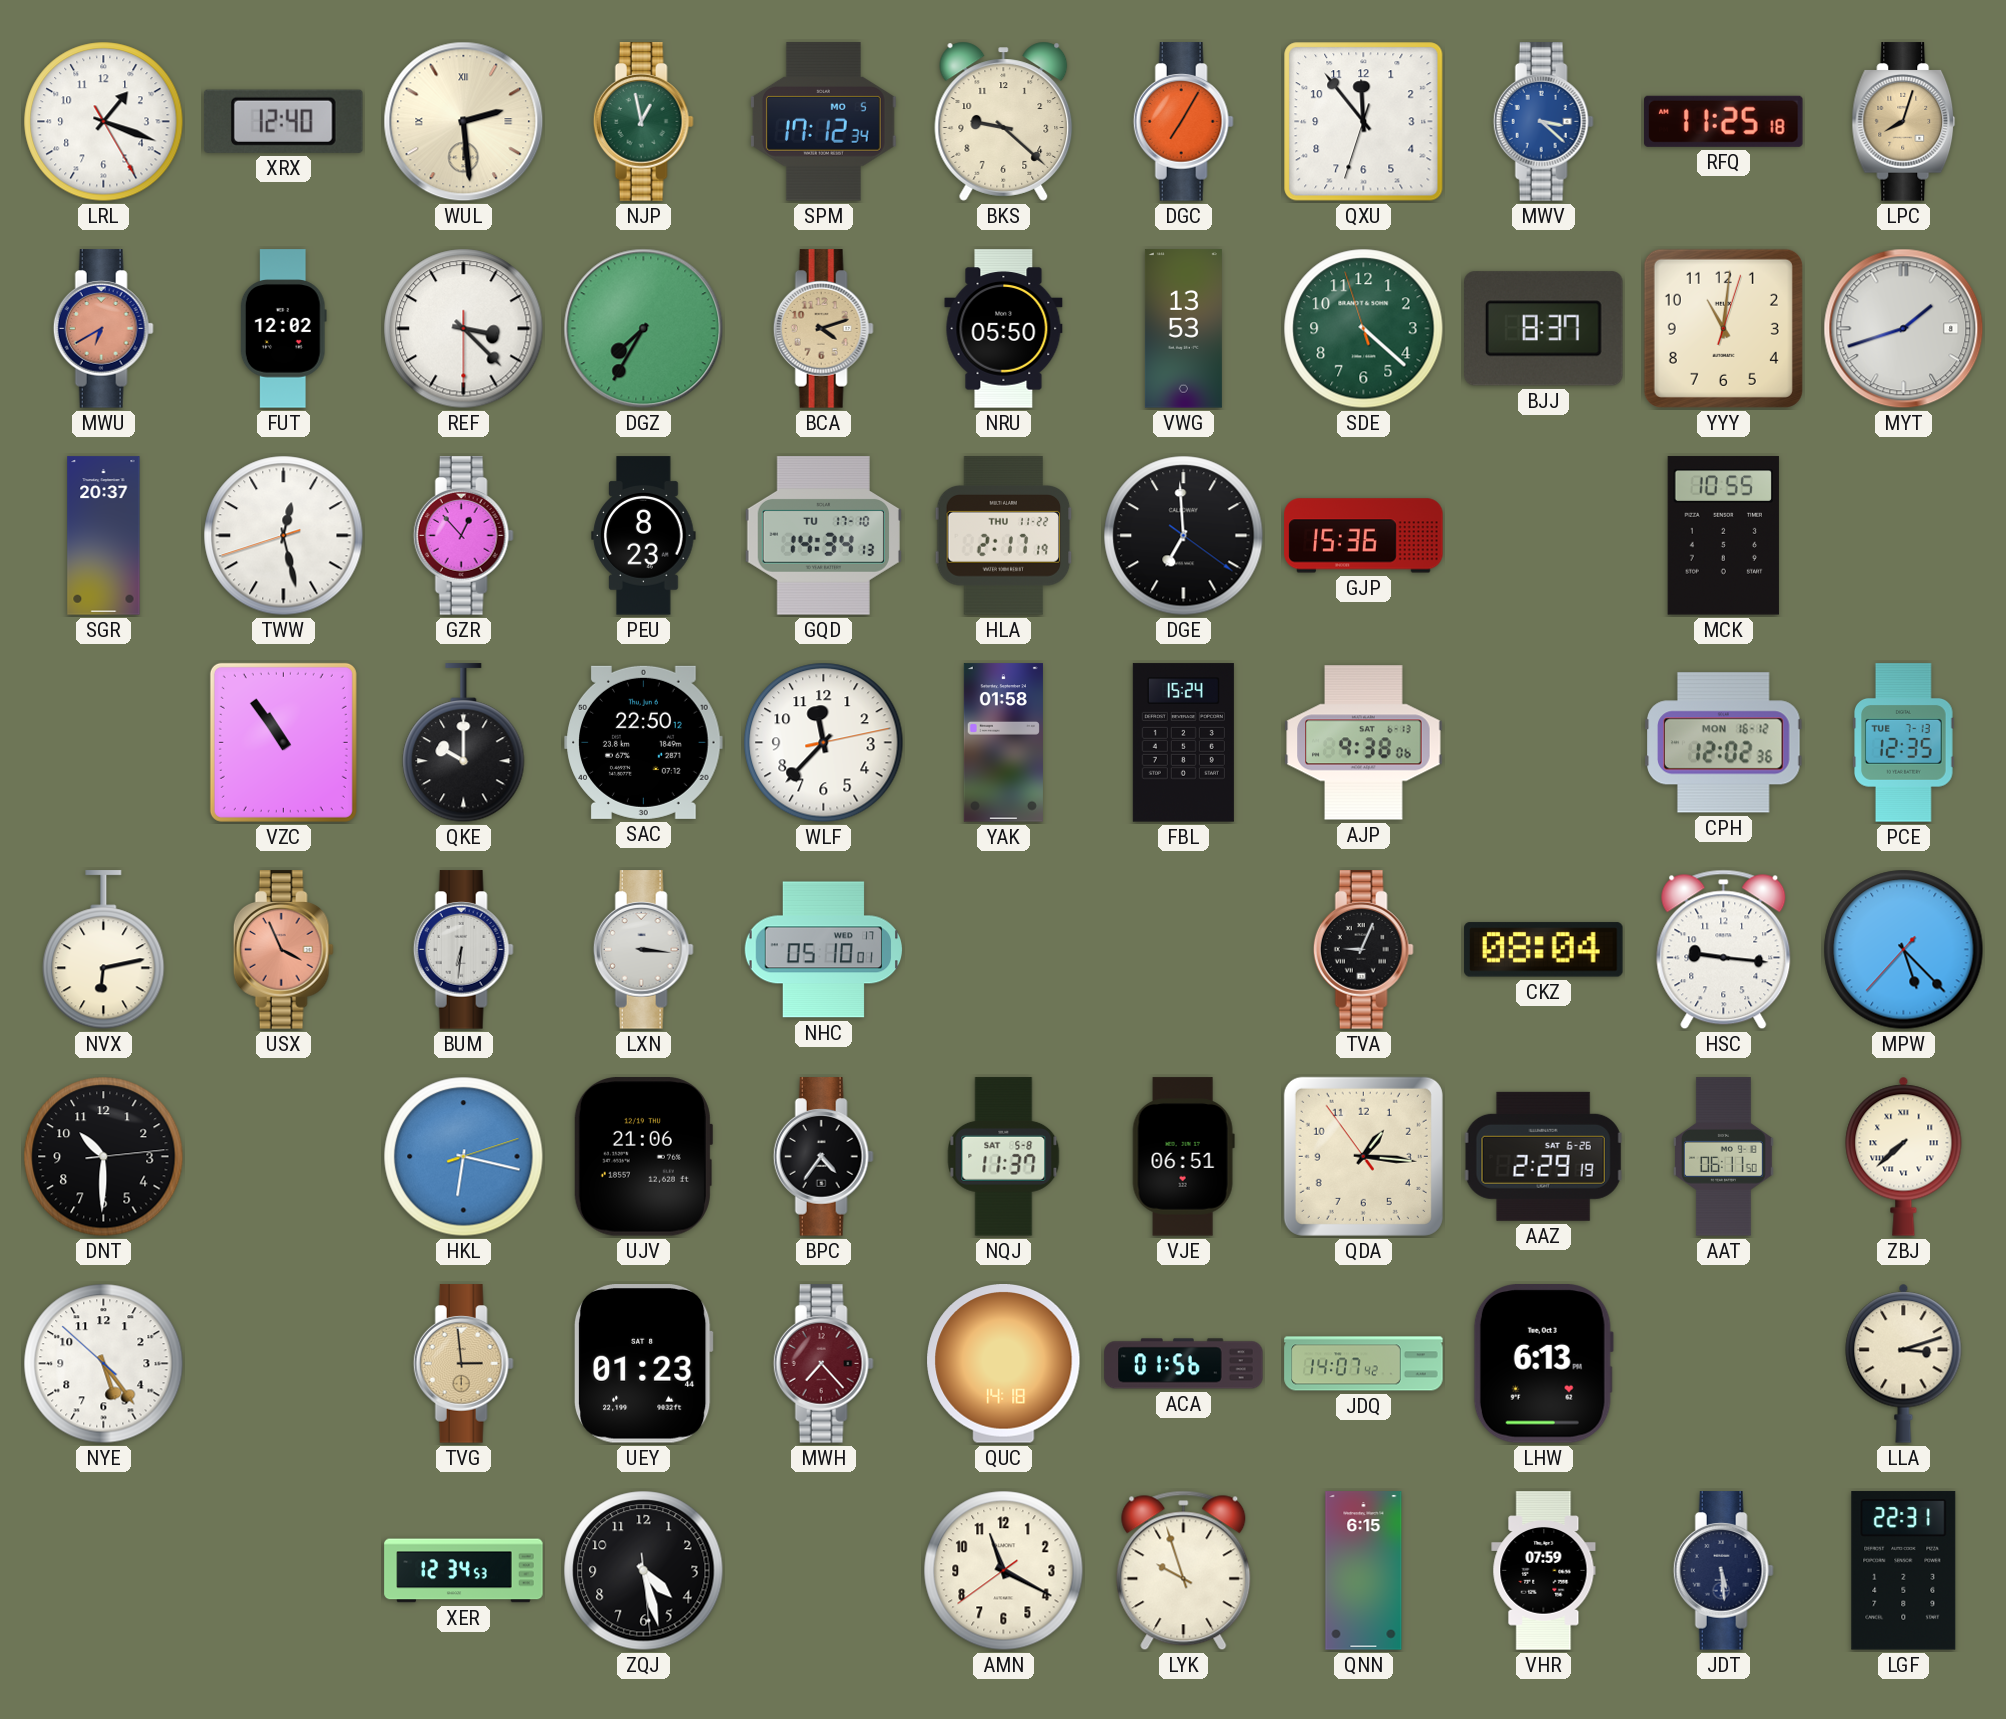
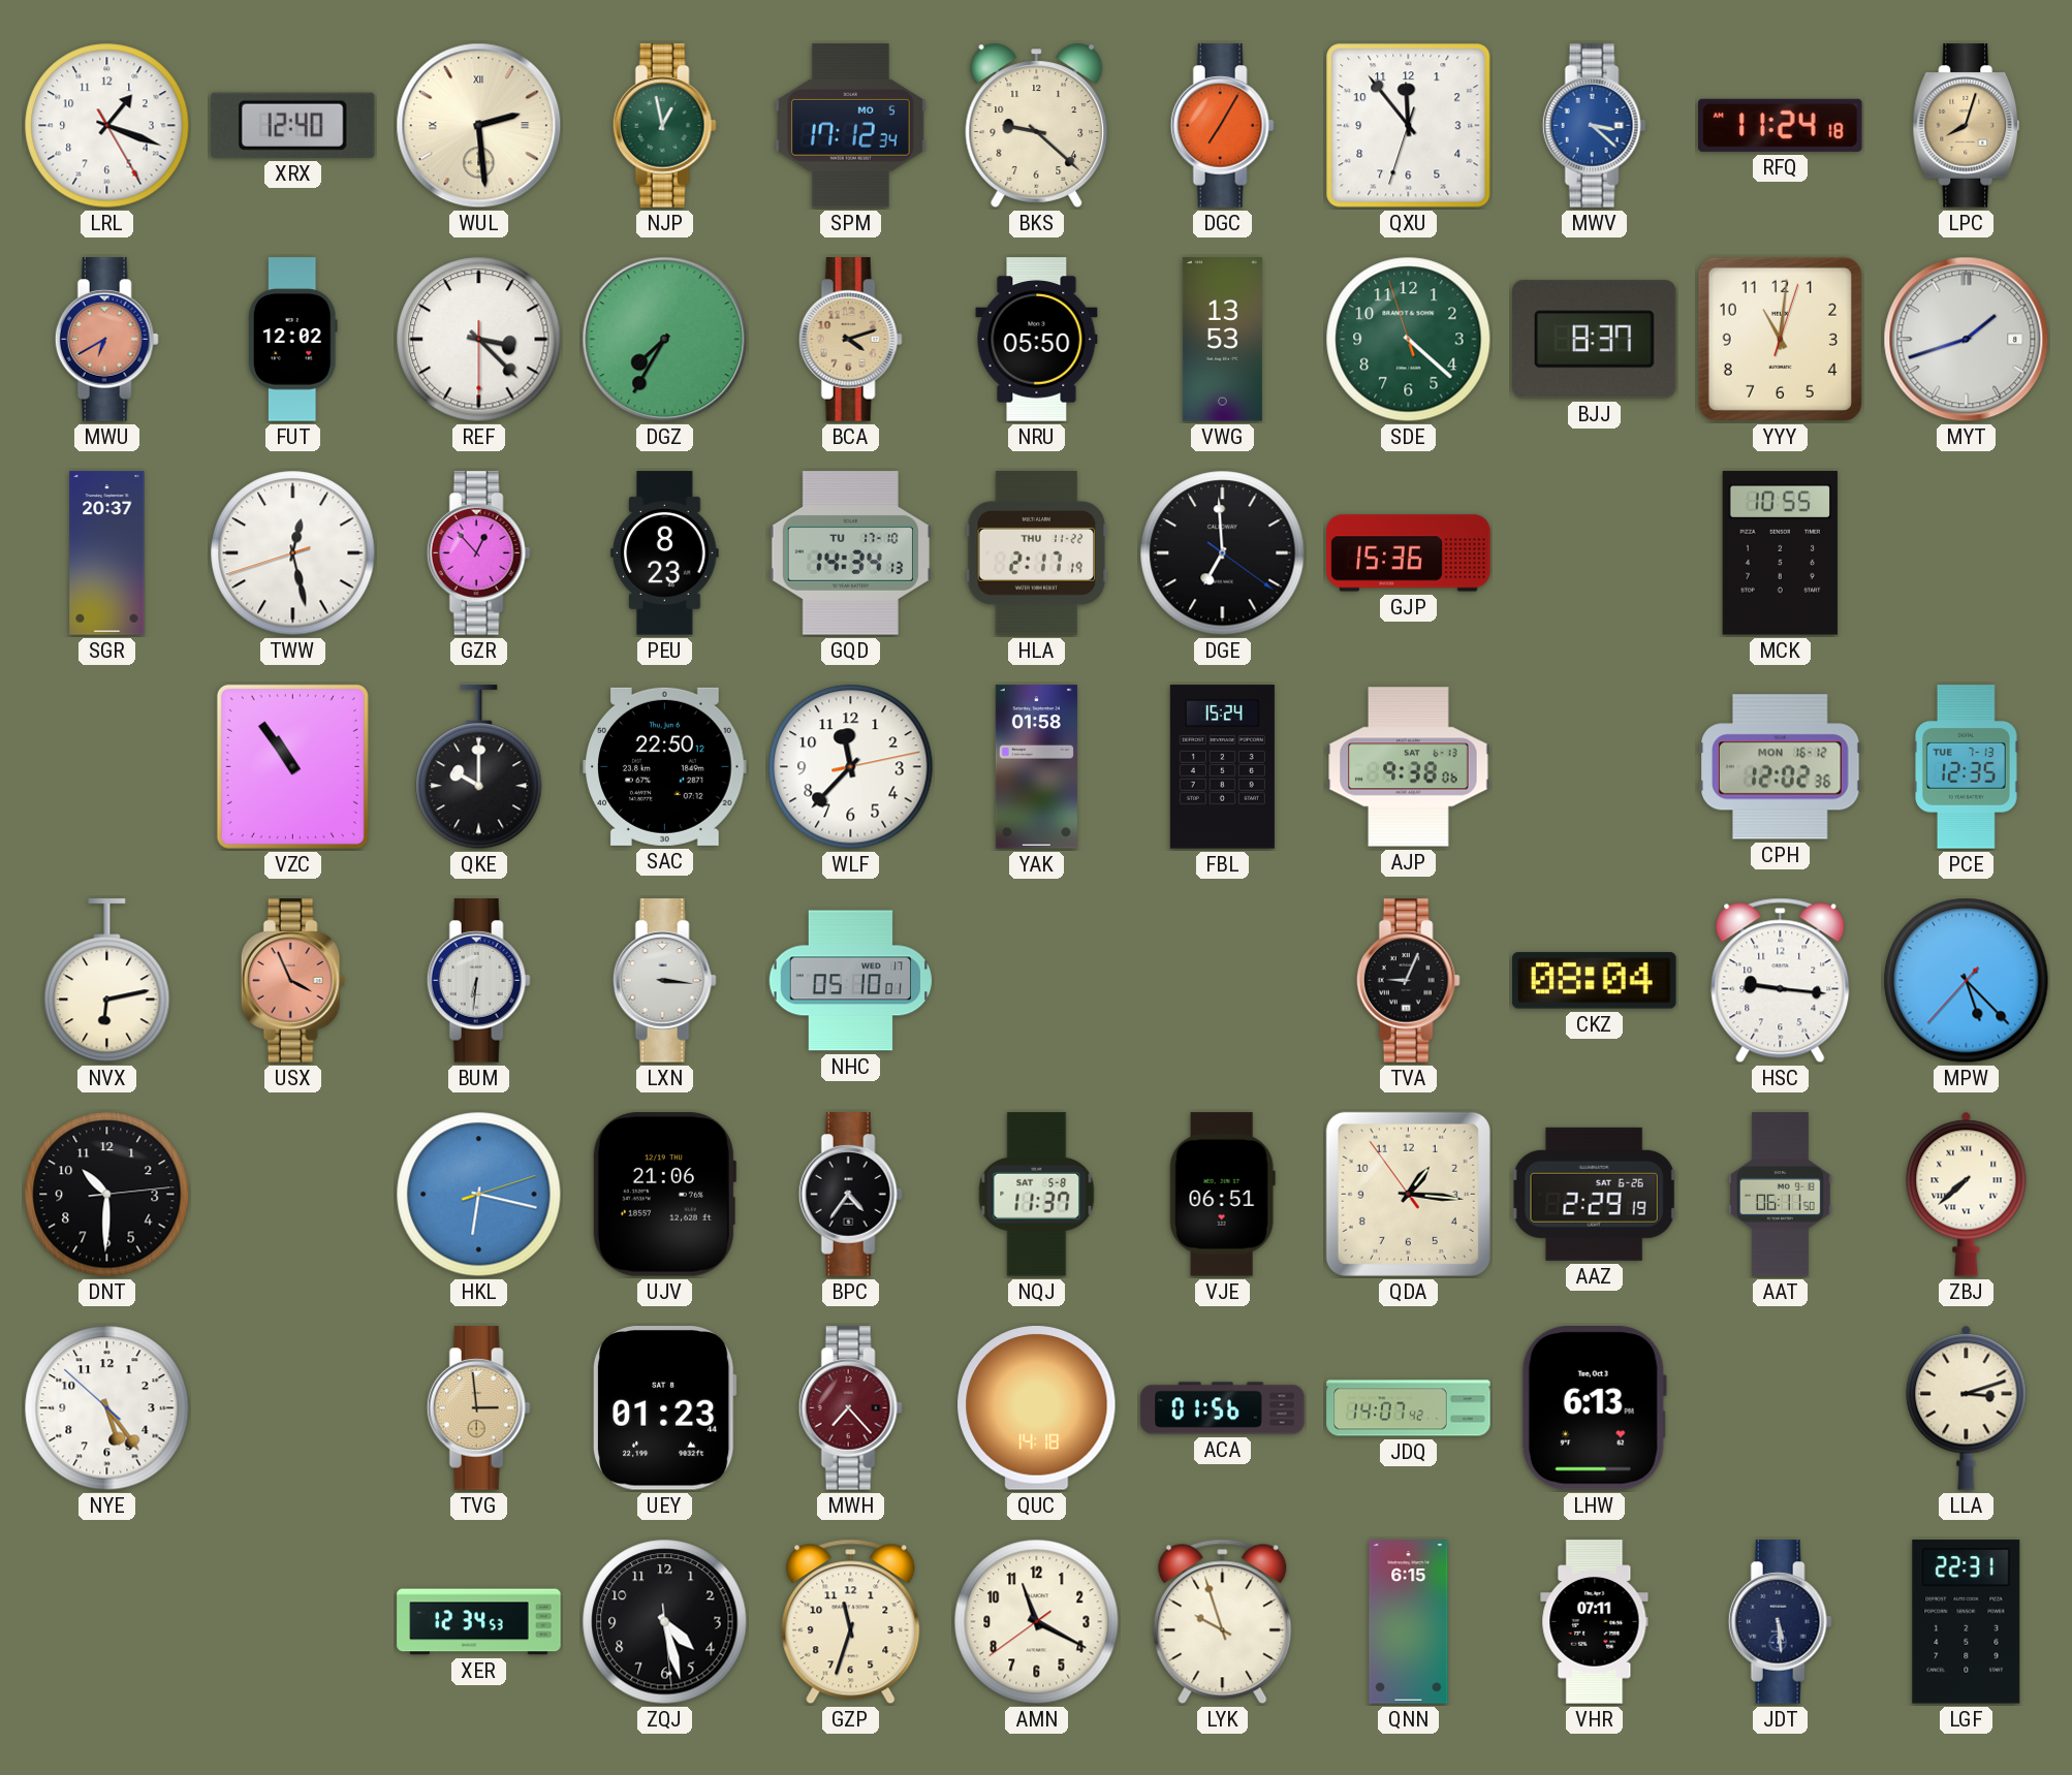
RFQ: 11:25 -> 11:24
GZP: none -> 11:33
VHR: 07:59 -> 07:11
